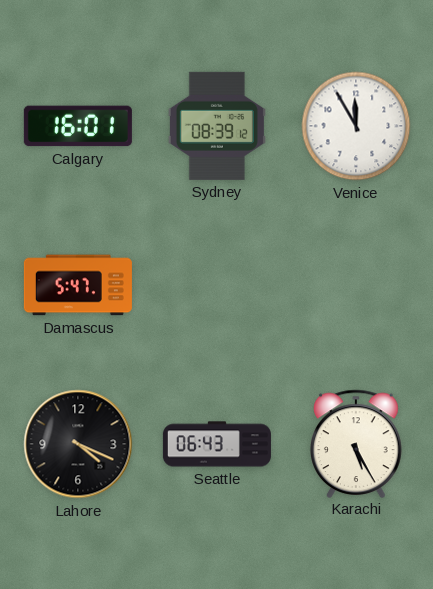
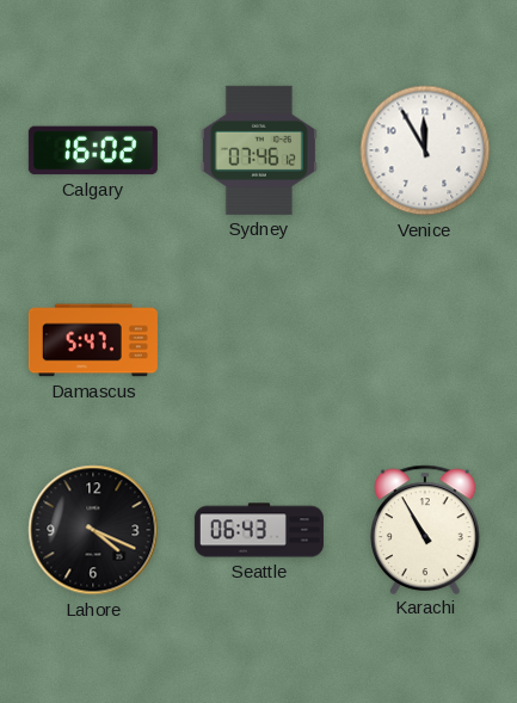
Calgary: 16:01 -> 16:02
Sydney: 08:39 -> 07:46
Karachi: 5:25 -> 10:55
